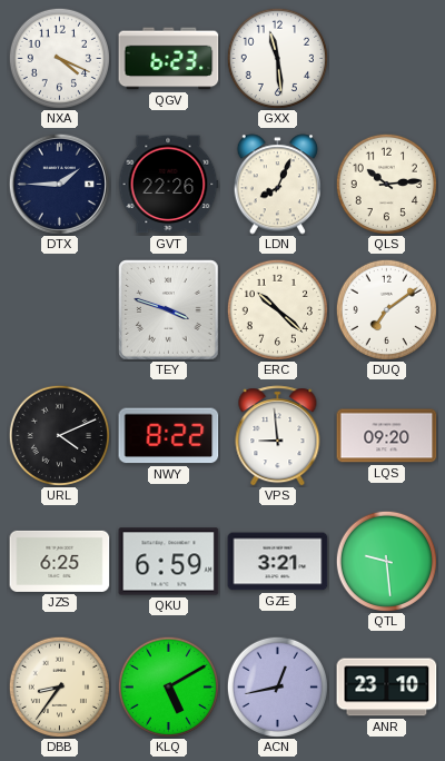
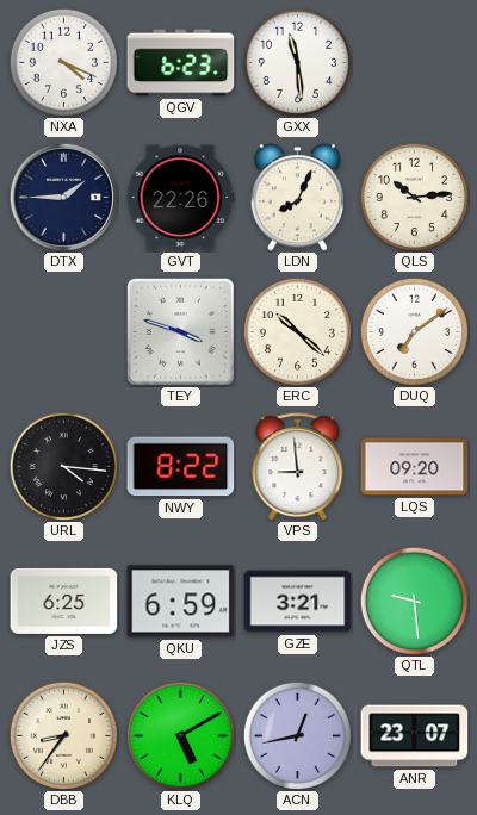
URL: 4:11 -> 4:16
ANR: 23:10 -> 23:07
